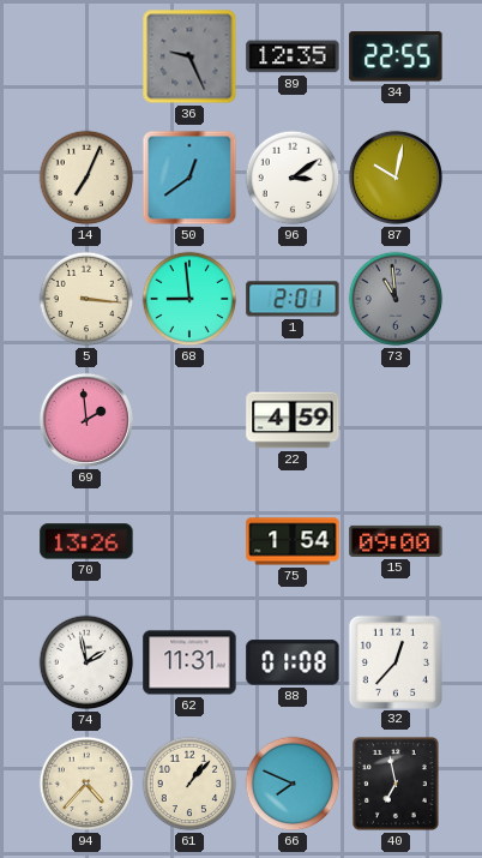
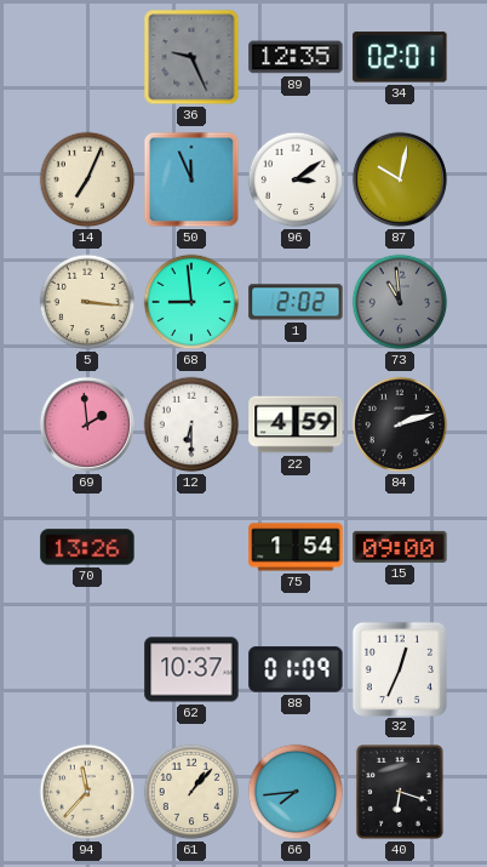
34: 22:55 -> 02:01
50: 12:39 -> 11:56
1: 2:01 -> 2:02
12: none -> 6:30
84: none -> 2:12
74: 1:58 -> none
62: 11:31 -> 10:37
88: 01:08 -> 01:09
32: 12:37 -> 12:34
94: 4:37 -> 11:37
66: 7:49 -> 7:44
40: 6:58 -> 6:18
